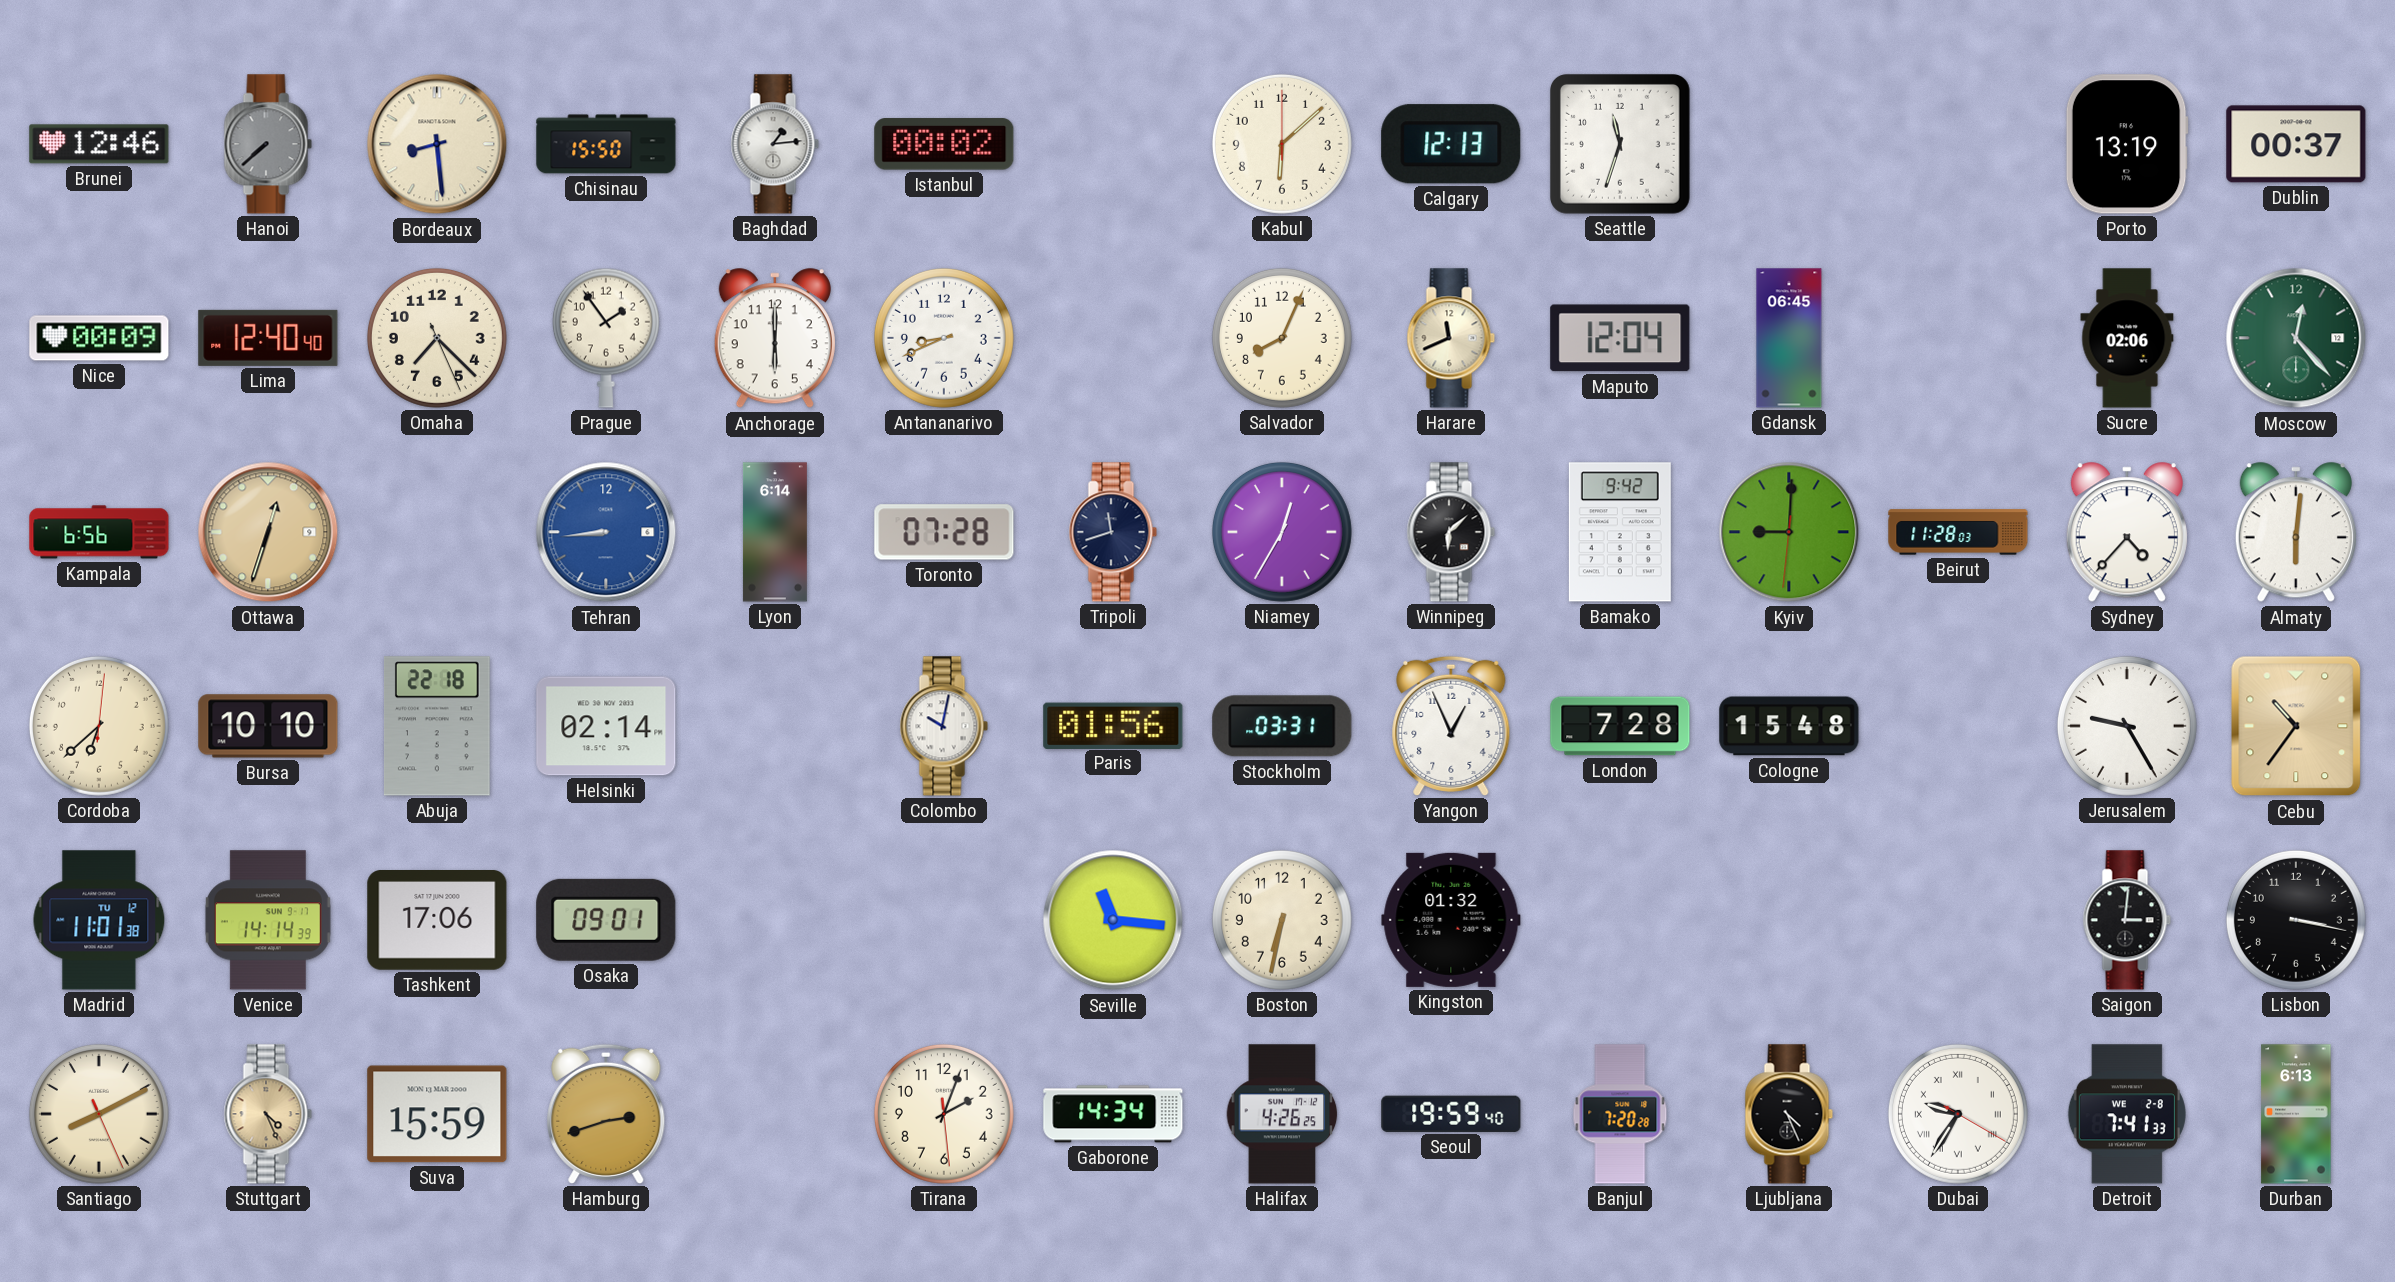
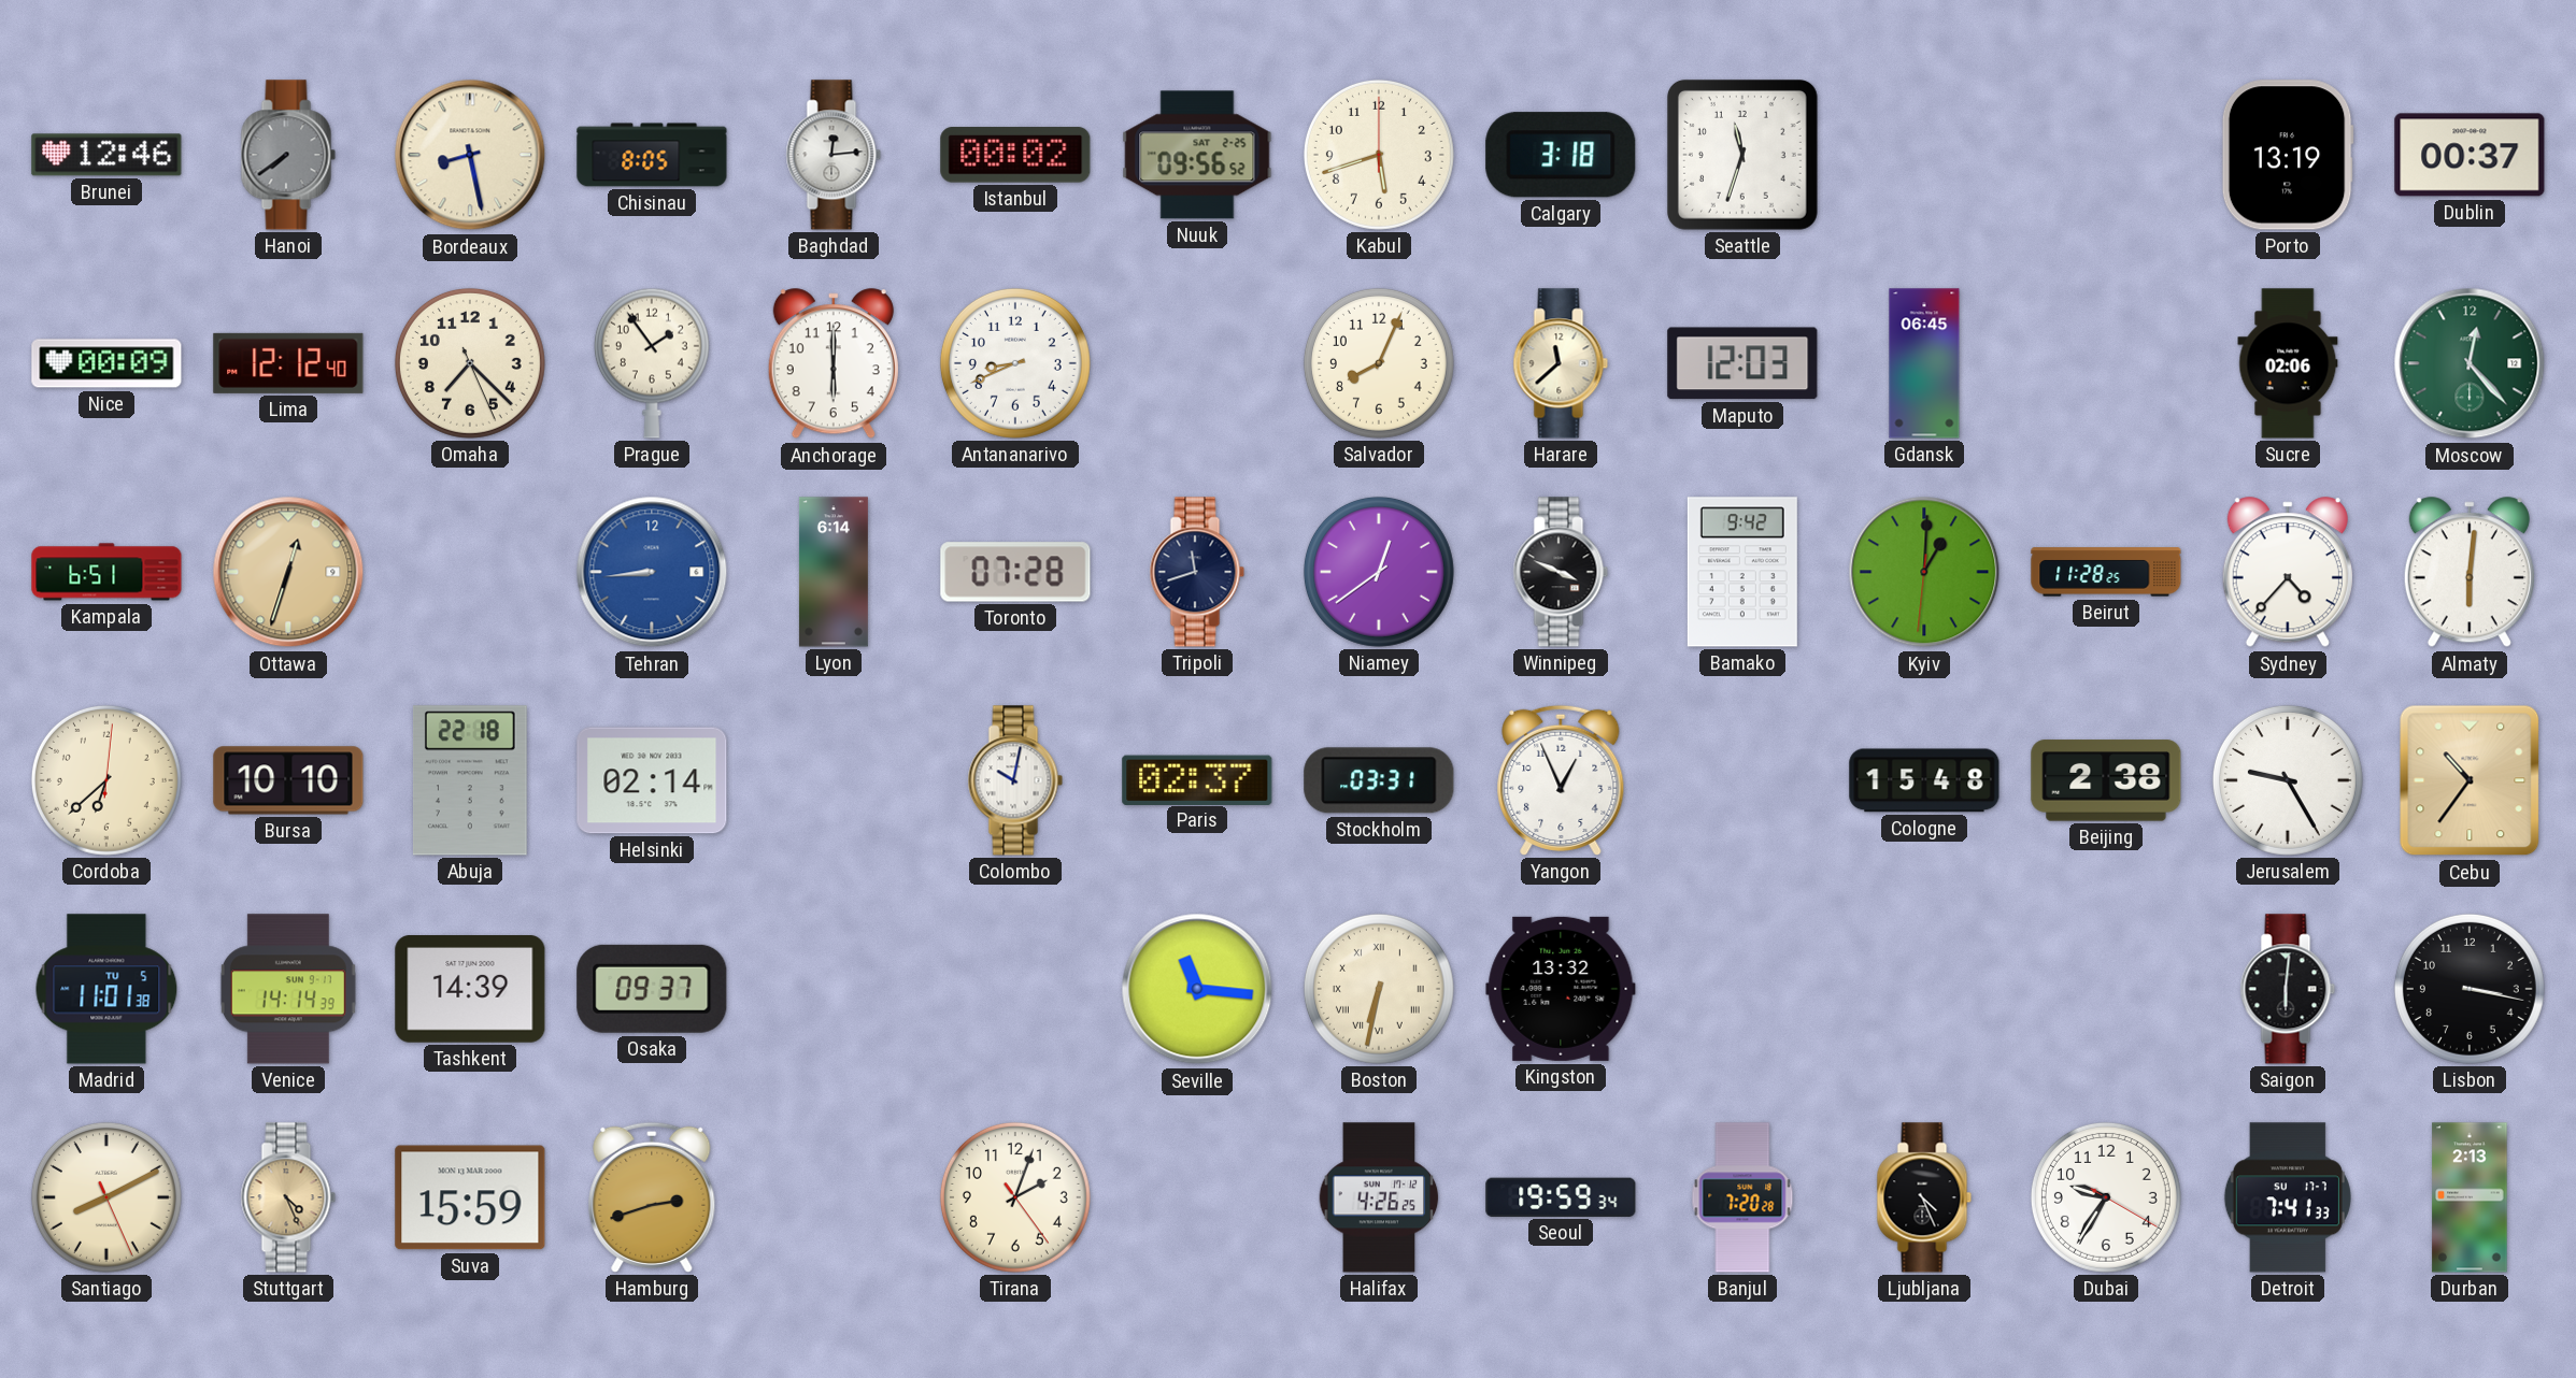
Hanoi: 7:38 -> 7:39
Bordeaux: 8:29 -> 8:28
Chisinau: 15:50 -> 8:05
Baghdad: 1:14 -> 12:14
Nuuk: none -> 09:56
Kabul: 6:08 -> 5:42
Calgary: 12:13 -> 3:18
Lima: 12:40 -> 12:12
Harare: 11:41 -> 11:38
Maputo: 12:04 -> 12:03
Kampala: 6:56 -> 6:51
Niamey: 12:35 -> 12:39
Winnipeg: 6:08 -> 3:49
Kyiv: 9:00 -> 1:00
Beirut: 11:28:03 -> 11:28:25
Paris: 01:56 -> 02:37
London: 7:28 -> none
Beijing: none -> 2:38
Madrid date: TU 12 -> TU 5
Tashkent: 17:06 -> 14:39
Osaka: 09:01 -> 09:37
Boston numerals: Arabic -> Roman
Kingston: 01:32 -> 13:32
Saigon: 3:01 -> 6:01
Tirana: 2:03:29 -> 2:03:24
Gaborone: 14:34 -> none
Seoul: 19:59:40 -> 19:59:34
Dubai numerals: Roman -> Arabic
Detroit date: WE 2-8 -> SU 17-7
Durban: 6:13 -> 2:13
